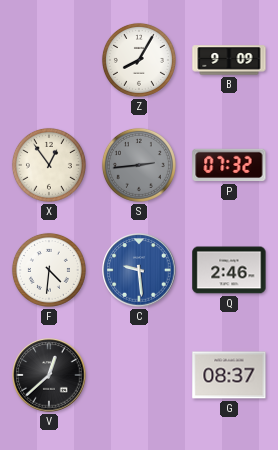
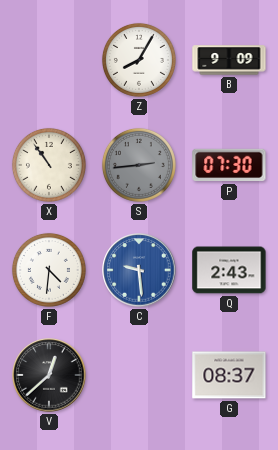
X: 12:54 -> 10:54
P: 07:32 -> 07:30
Q: 2:46 -> 2:43
